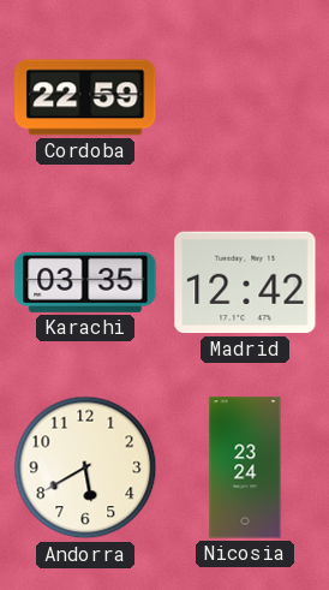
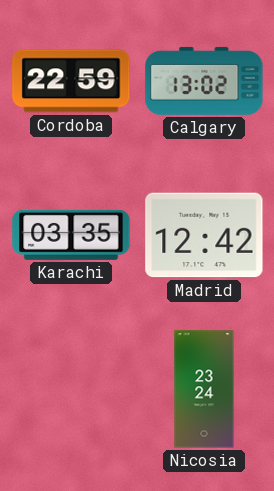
Calgary: none -> 13:02
Andorra: 5:40 -> none
